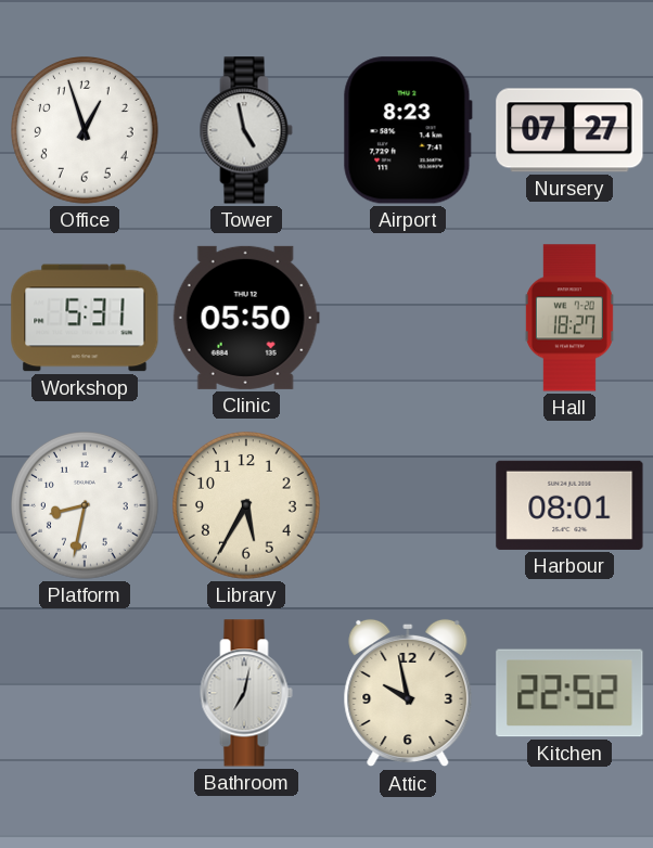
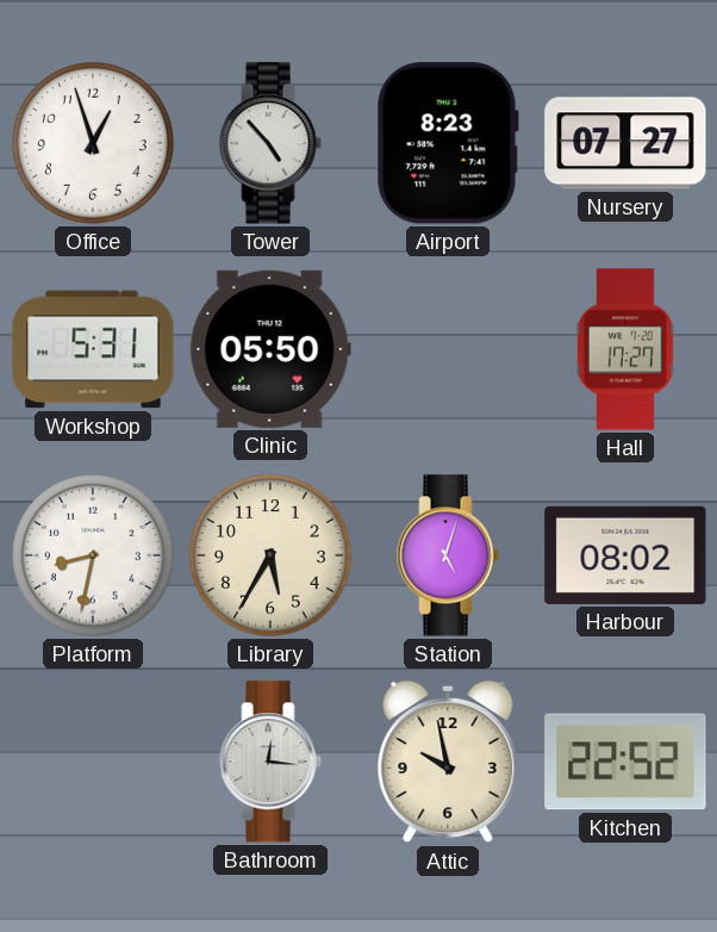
Tower: 4:58 -> 4:53
Hall: 18:27 -> 17:27
Station: none -> 5:03
Harbour: 08:01 -> 08:02
Bathroom: 7:02 -> 12:16
